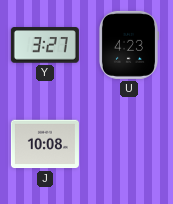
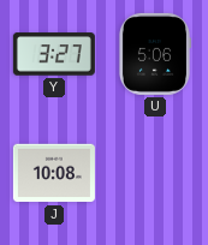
U: 4:23 -> 5:06
